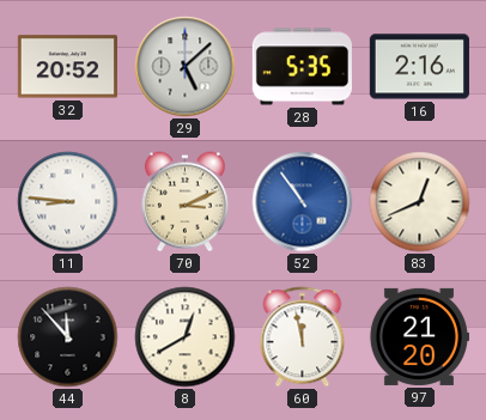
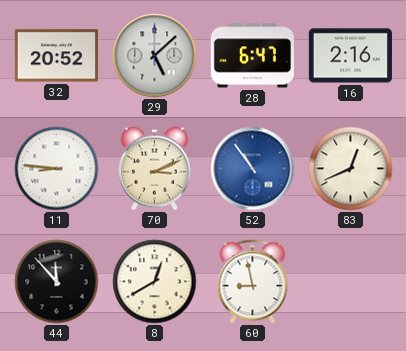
28: 5:35 -> 6:47
60: 11:58 -> 8:58
97: 21:20 -> none
